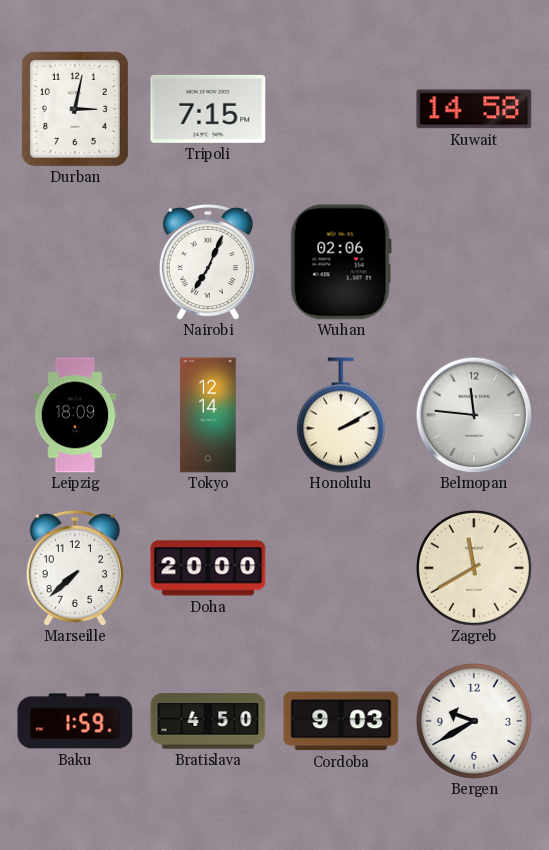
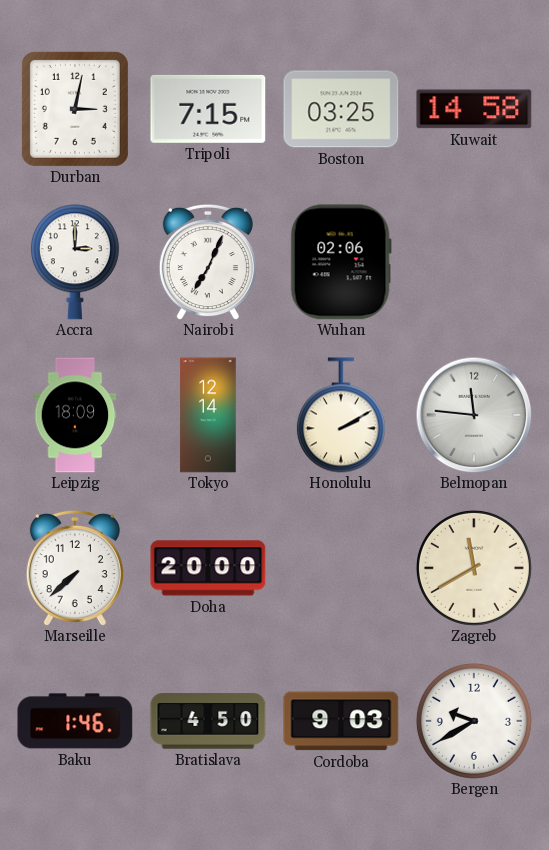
Boston: none -> 03:25
Accra: none -> 3:00
Baku: 1:59 -> 1:46
